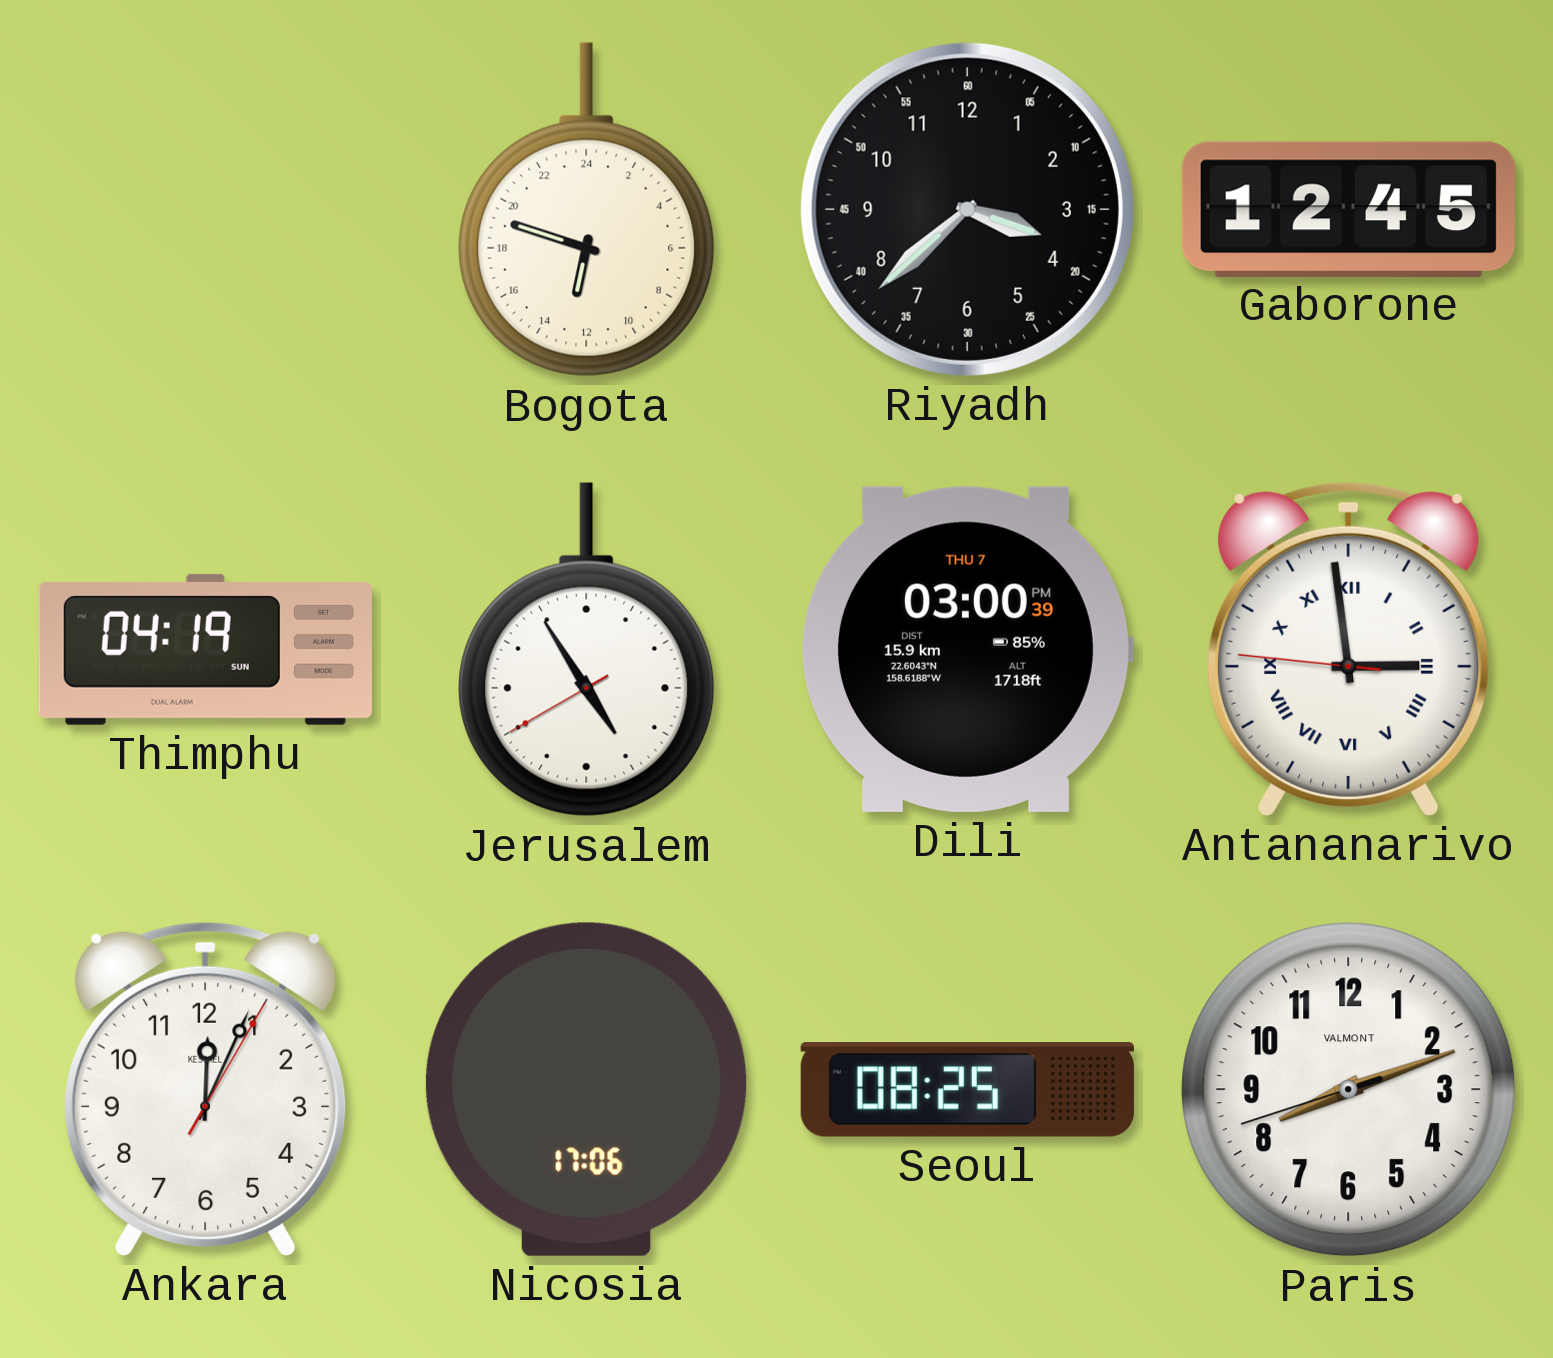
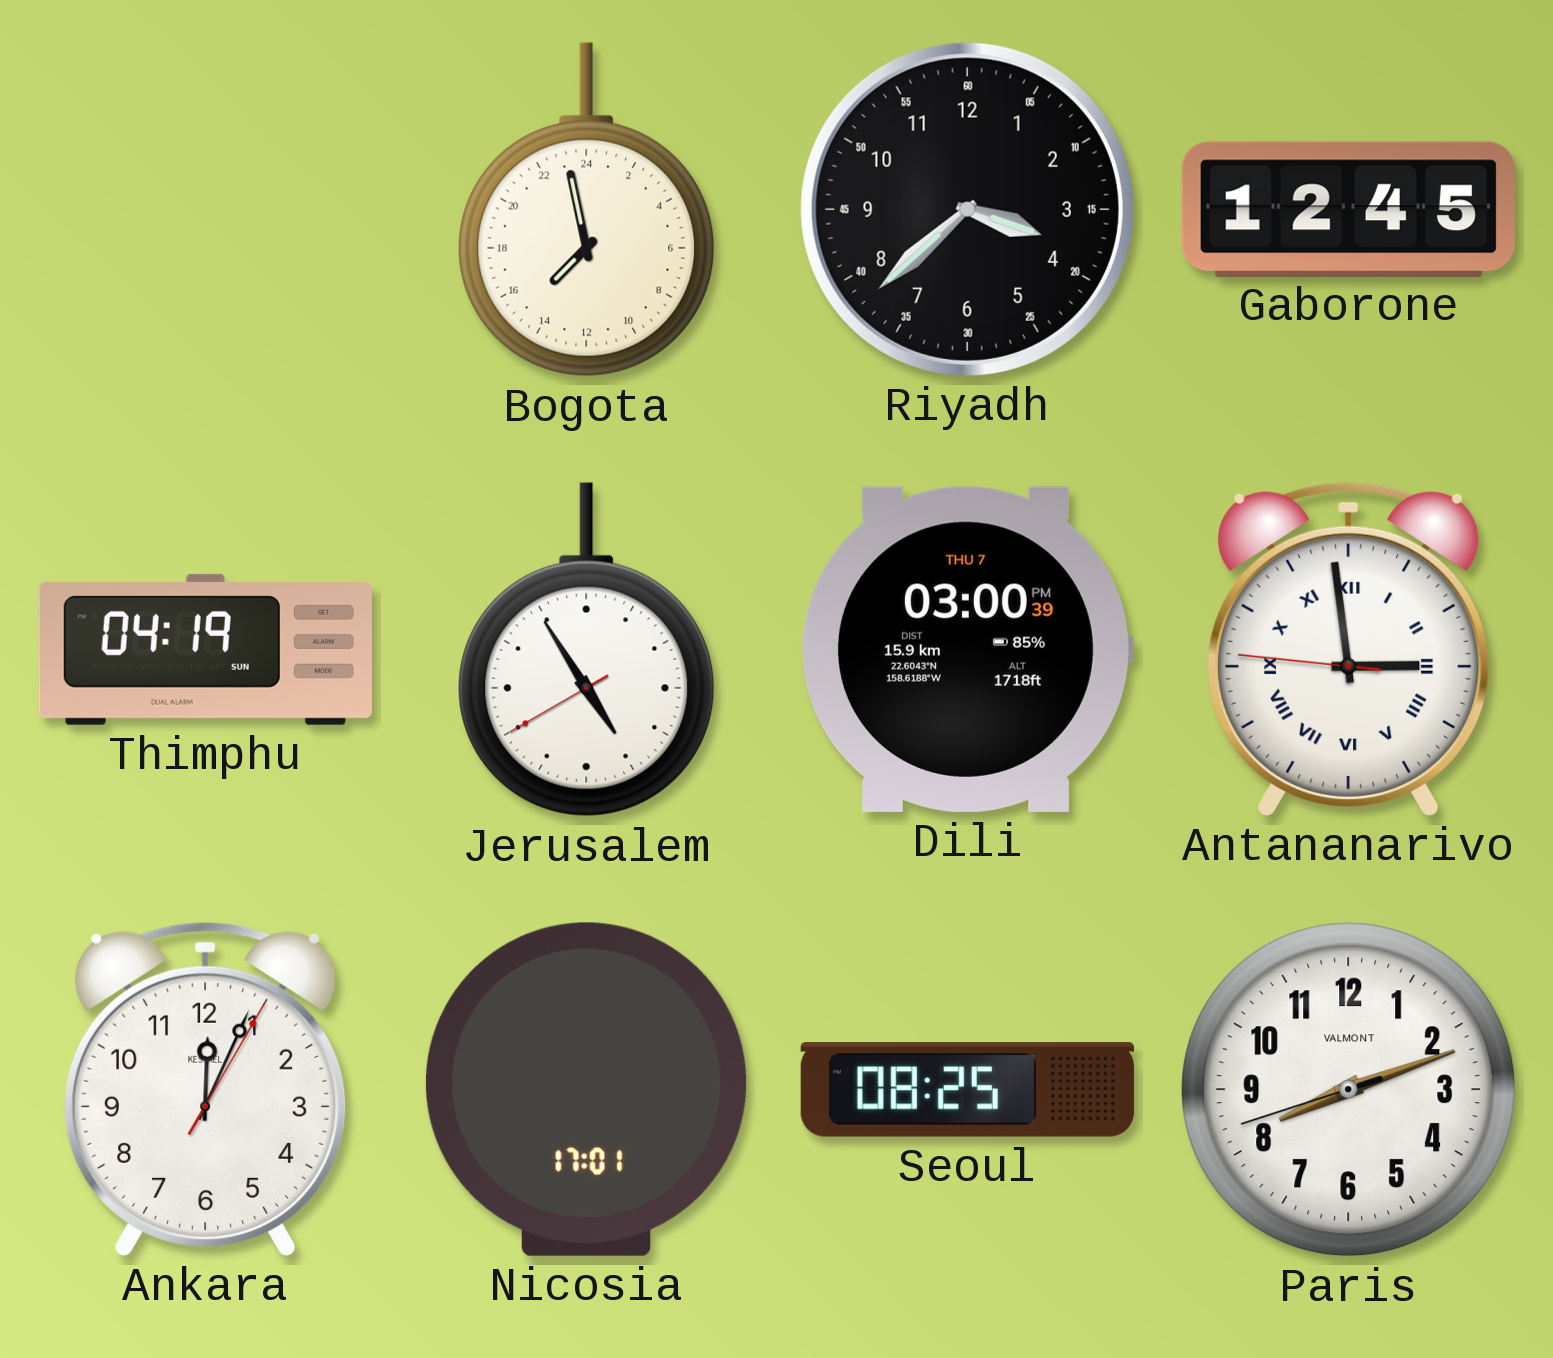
Bogota: 12:48 -> 14:58
Nicosia: 17:06 -> 17:01
